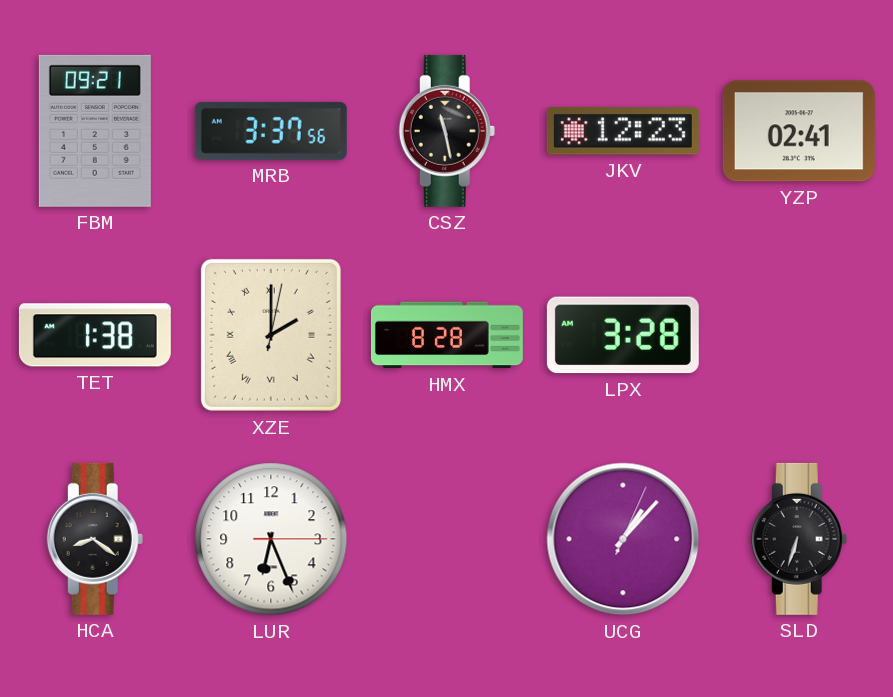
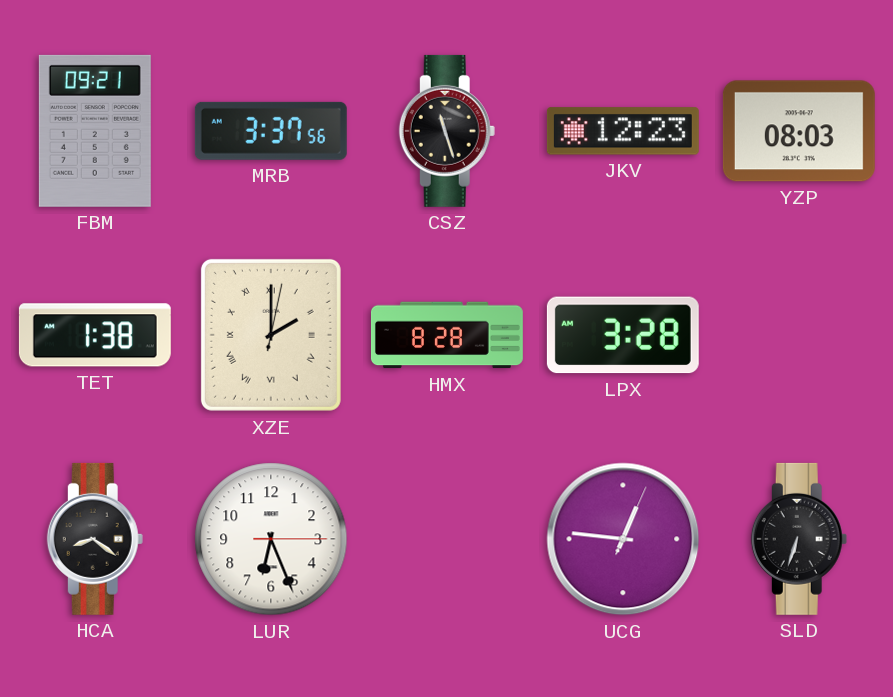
CSZ: 11:28 -> 11:27
YZP: 02:41 -> 08:03
UCG: 1:07 -> 12:46
